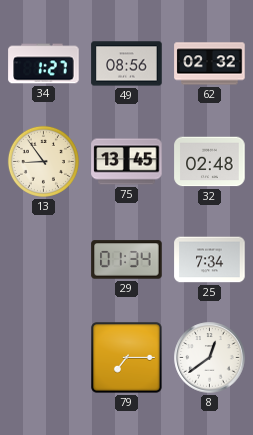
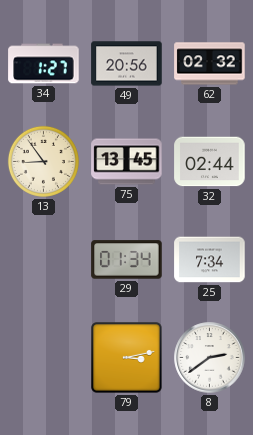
49: 08:56 -> 20:56
32: 02:48 -> 02:44
79: 7:15 -> 3:13
8: 12:39 -> 2:39
